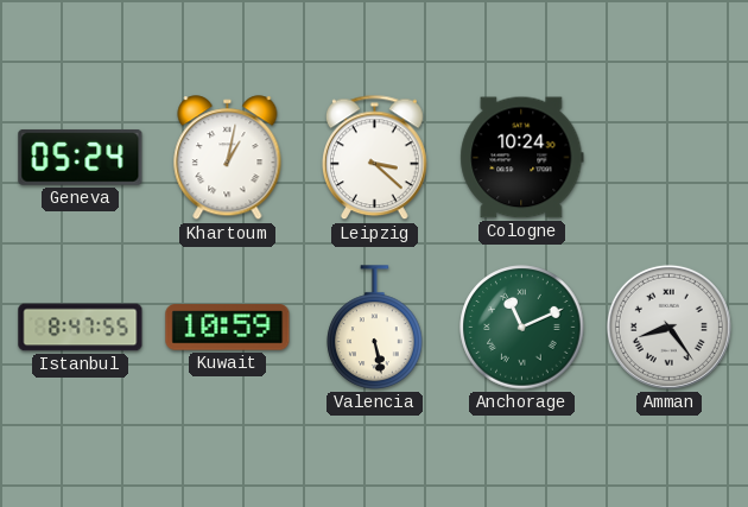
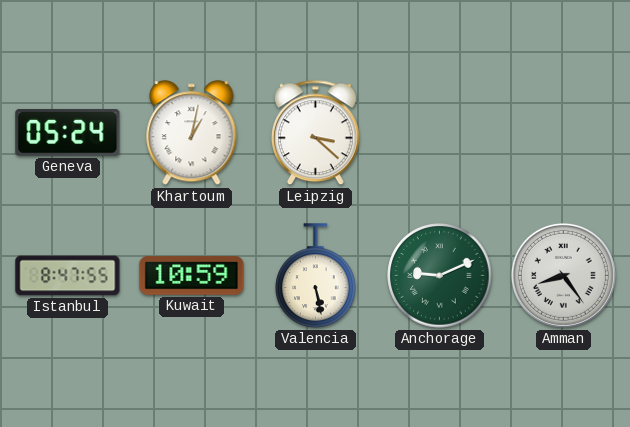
Cologne: 10:24 -> none
Anchorage: 11:11 -> 9:11
